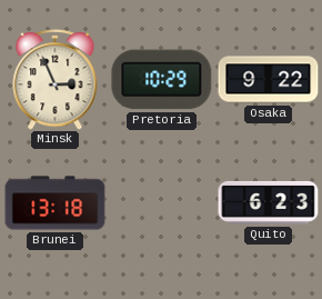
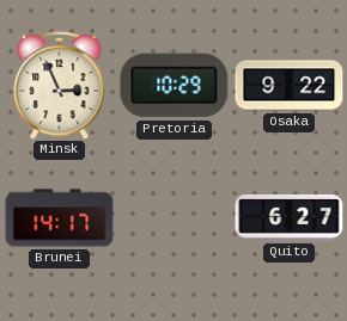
Brunei: 13:18 -> 14:17
Quito: 6:23 -> 6:27
